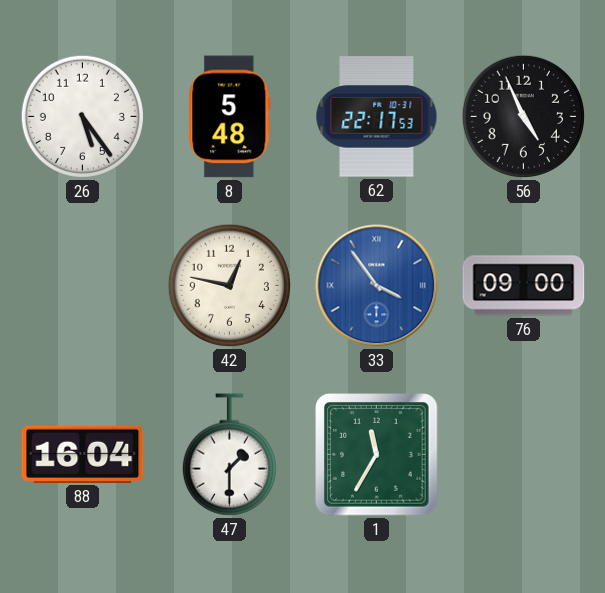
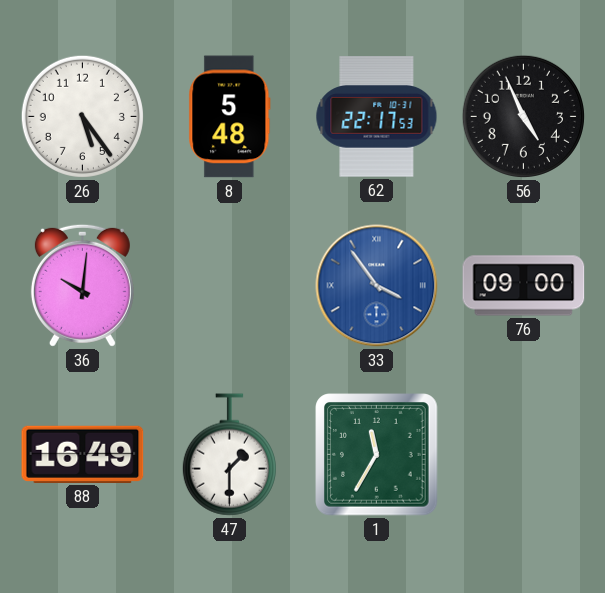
36: none -> 10:01
42: 12:47 -> none
88: 16:04 -> 16:49
